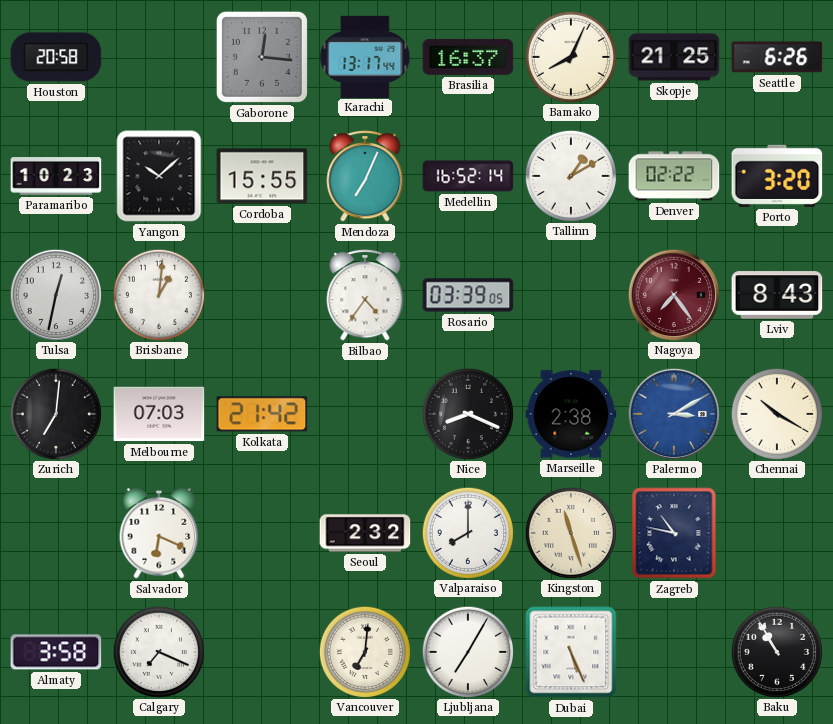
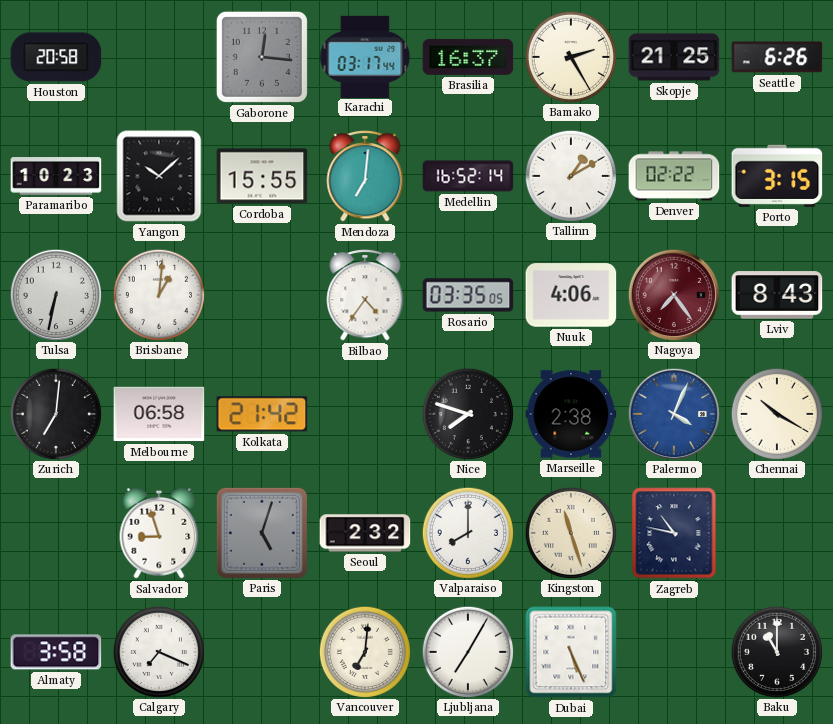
Karachi: 13:17 -> 03:17
Bamako: 8:04 -> 2:25
Mendoza: 7:04 -> 7:01
Porto: 3:20 -> 3:15
Tulsa: 12:32 -> 6:32
Rosario: 03:39 -> 03:35
Nuuk: none -> 4:06
Melbourne: 07:03 -> 06:58
Nice: 8:19 -> 7:48
Palermo: 3:10 -> 4:04
Salvador: 6:19 -> 8:57
Paris: none -> 5:03
Baku: 10:55 -> 11:00
